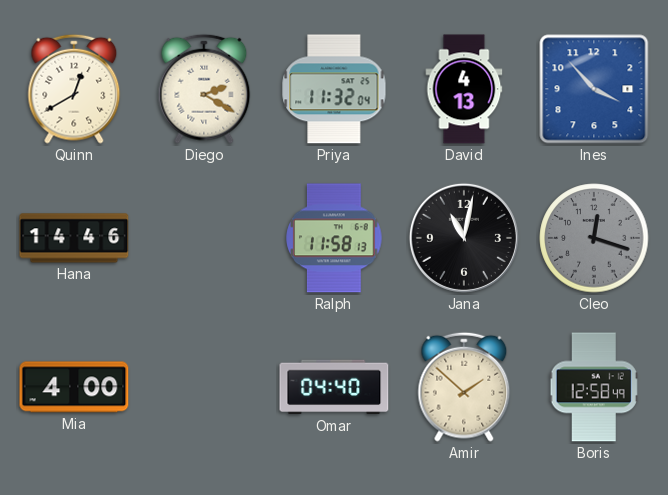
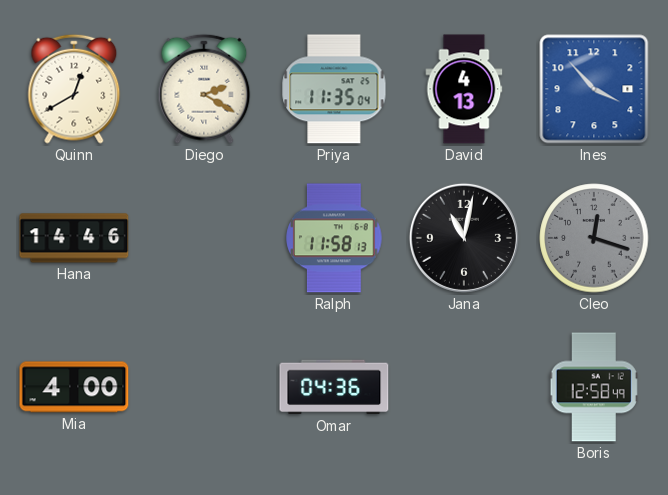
Priya: 11:32 -> 11:35
Omar: 04:40 -> 04:36
Amir: 1:52 -> none
